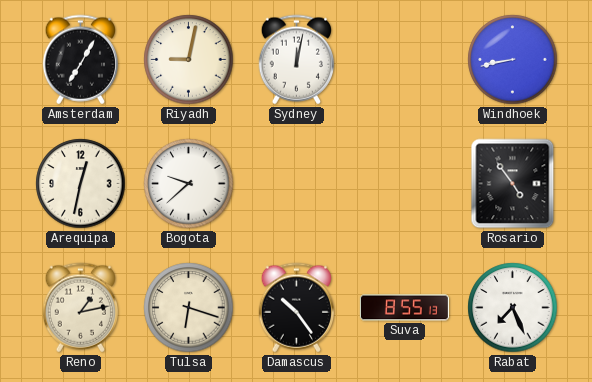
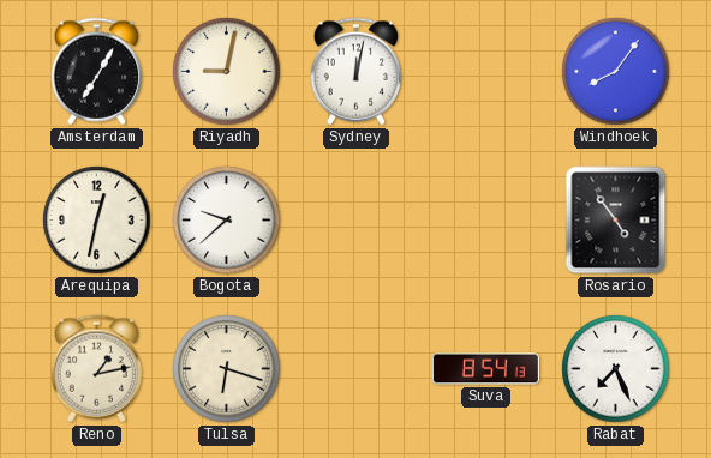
Windhoek: 8:43 -> 8:06
Damascus: 10:24 -> none
Suva: 8:55 -> 8:54
